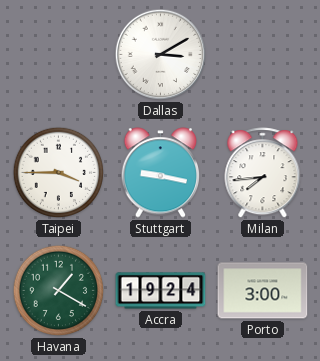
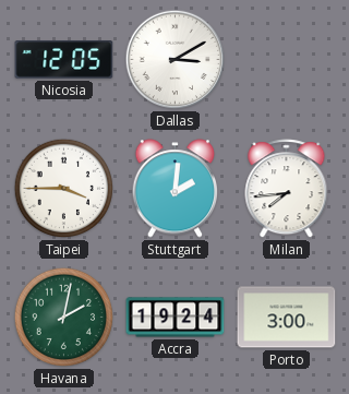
Nicosia: none -> 12:05
Stuttgart: 9:17 -> 2:01
Havana: 1:20 -> 2:02
